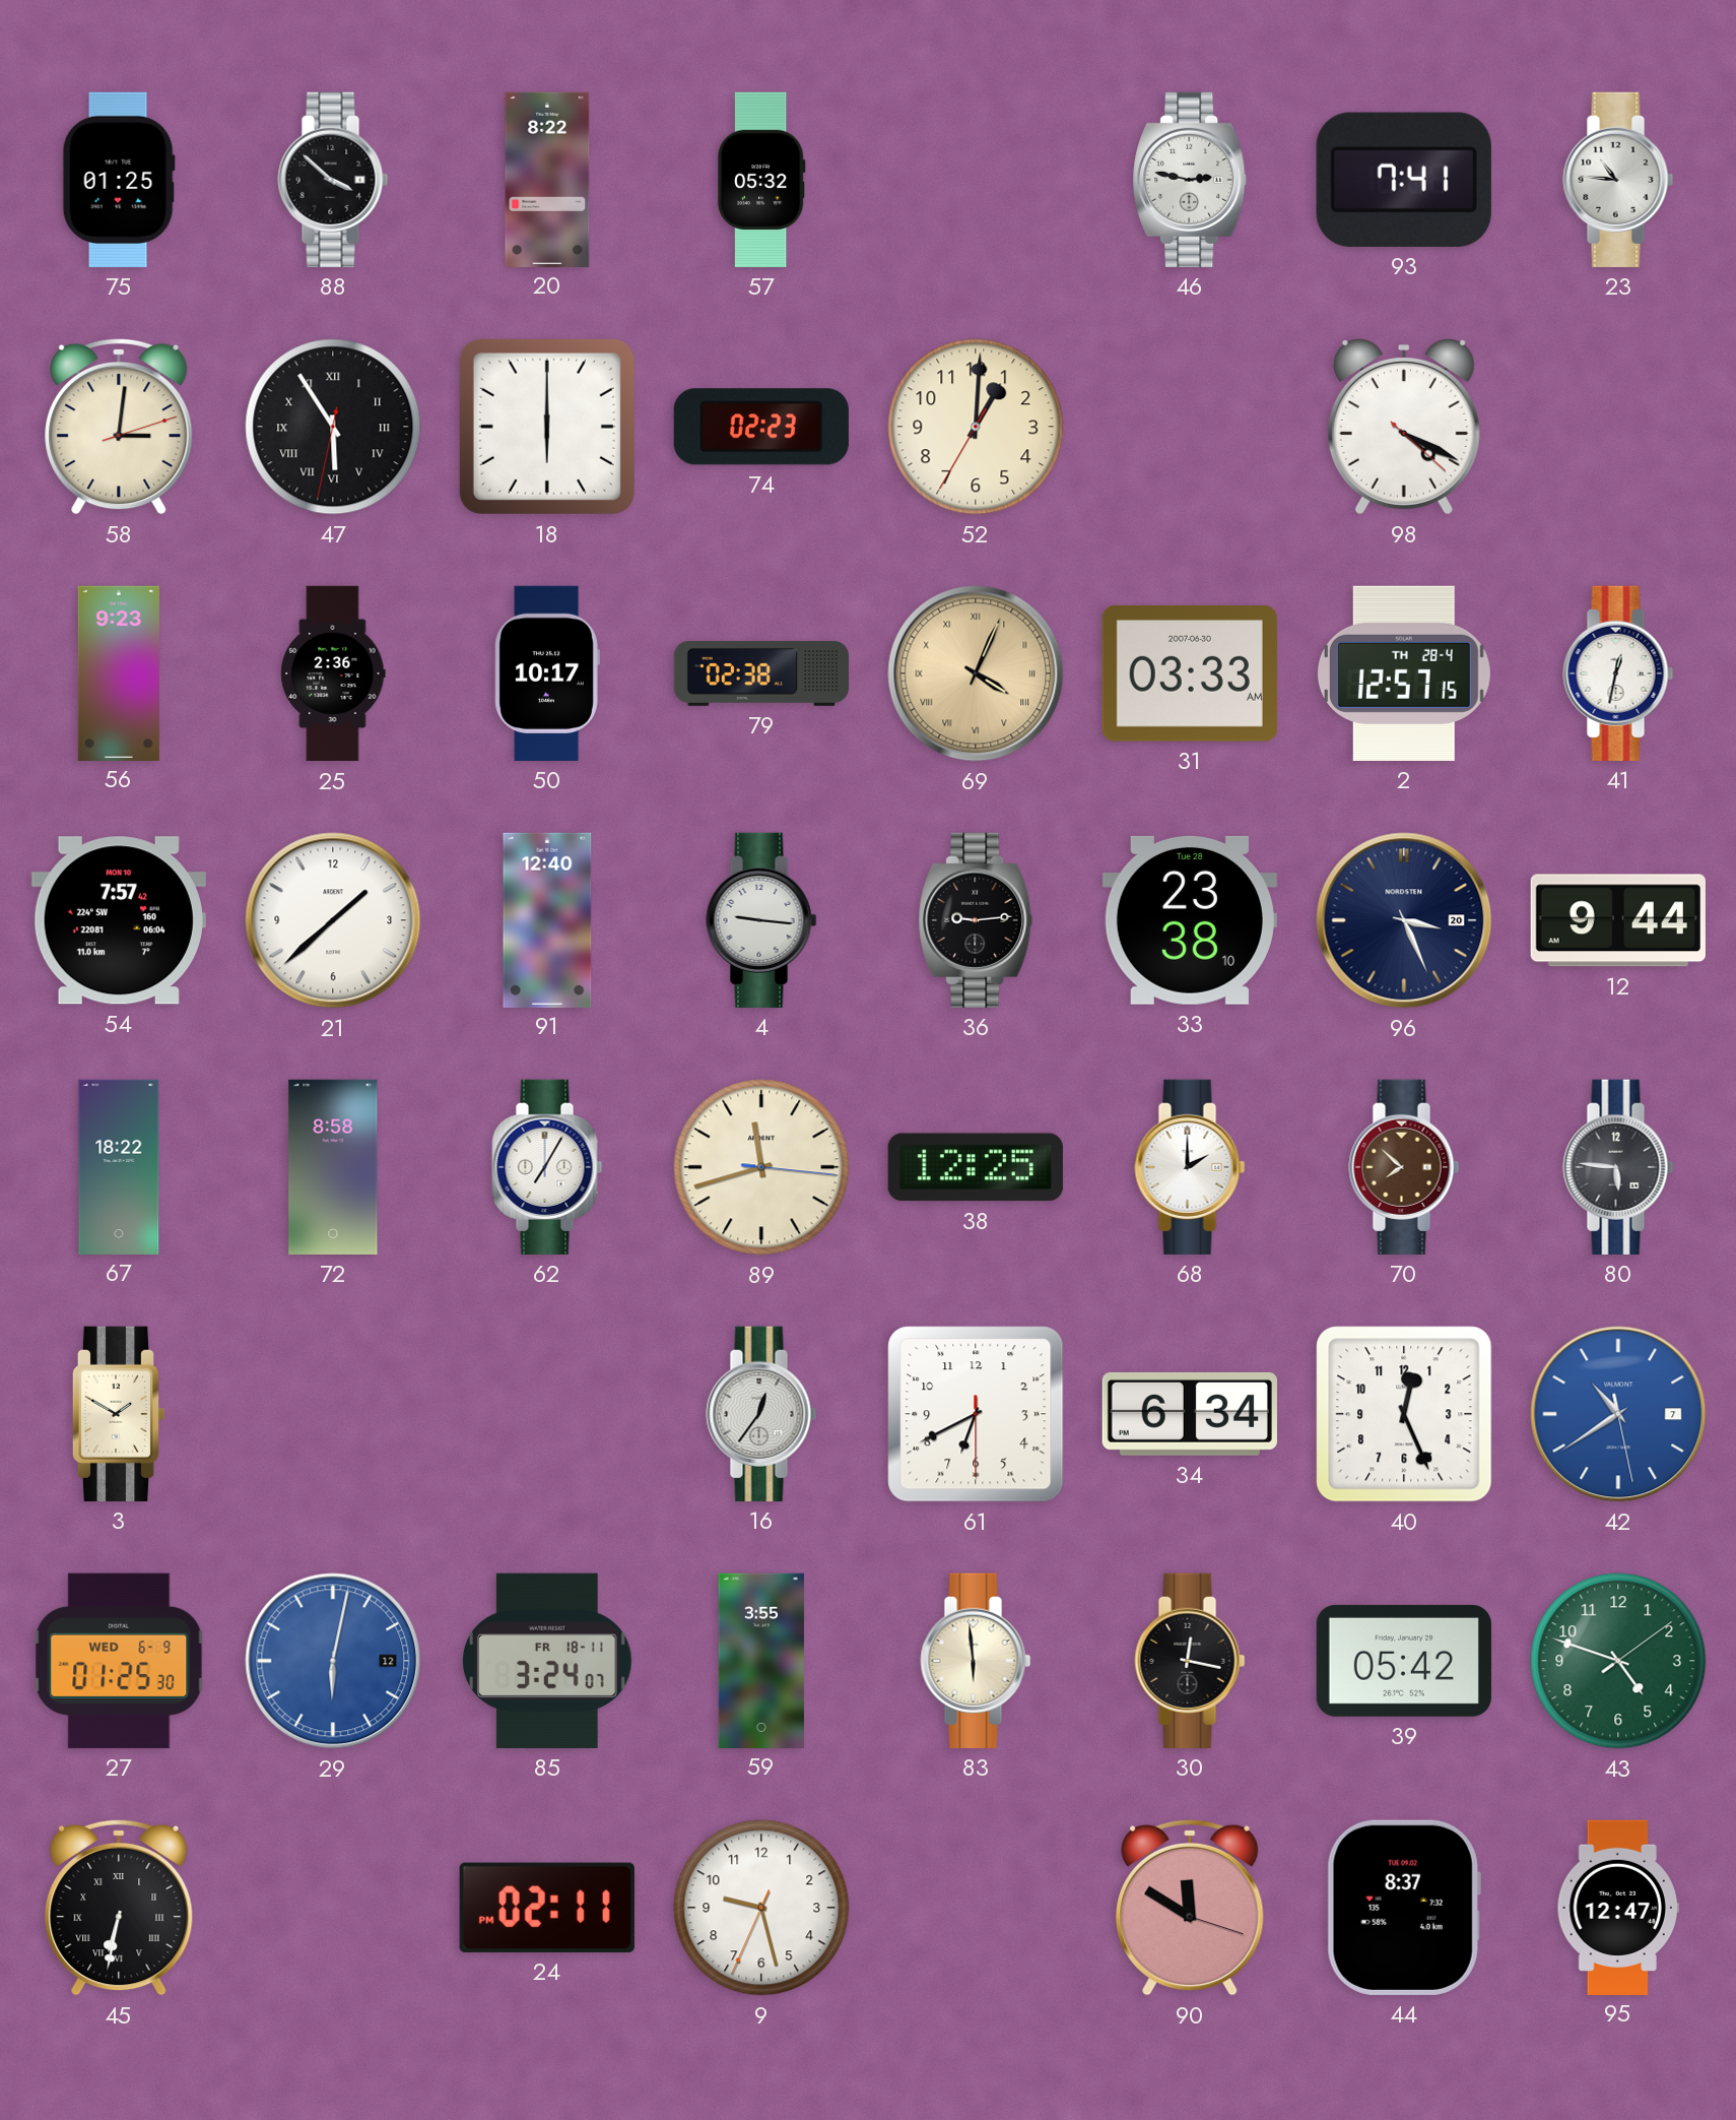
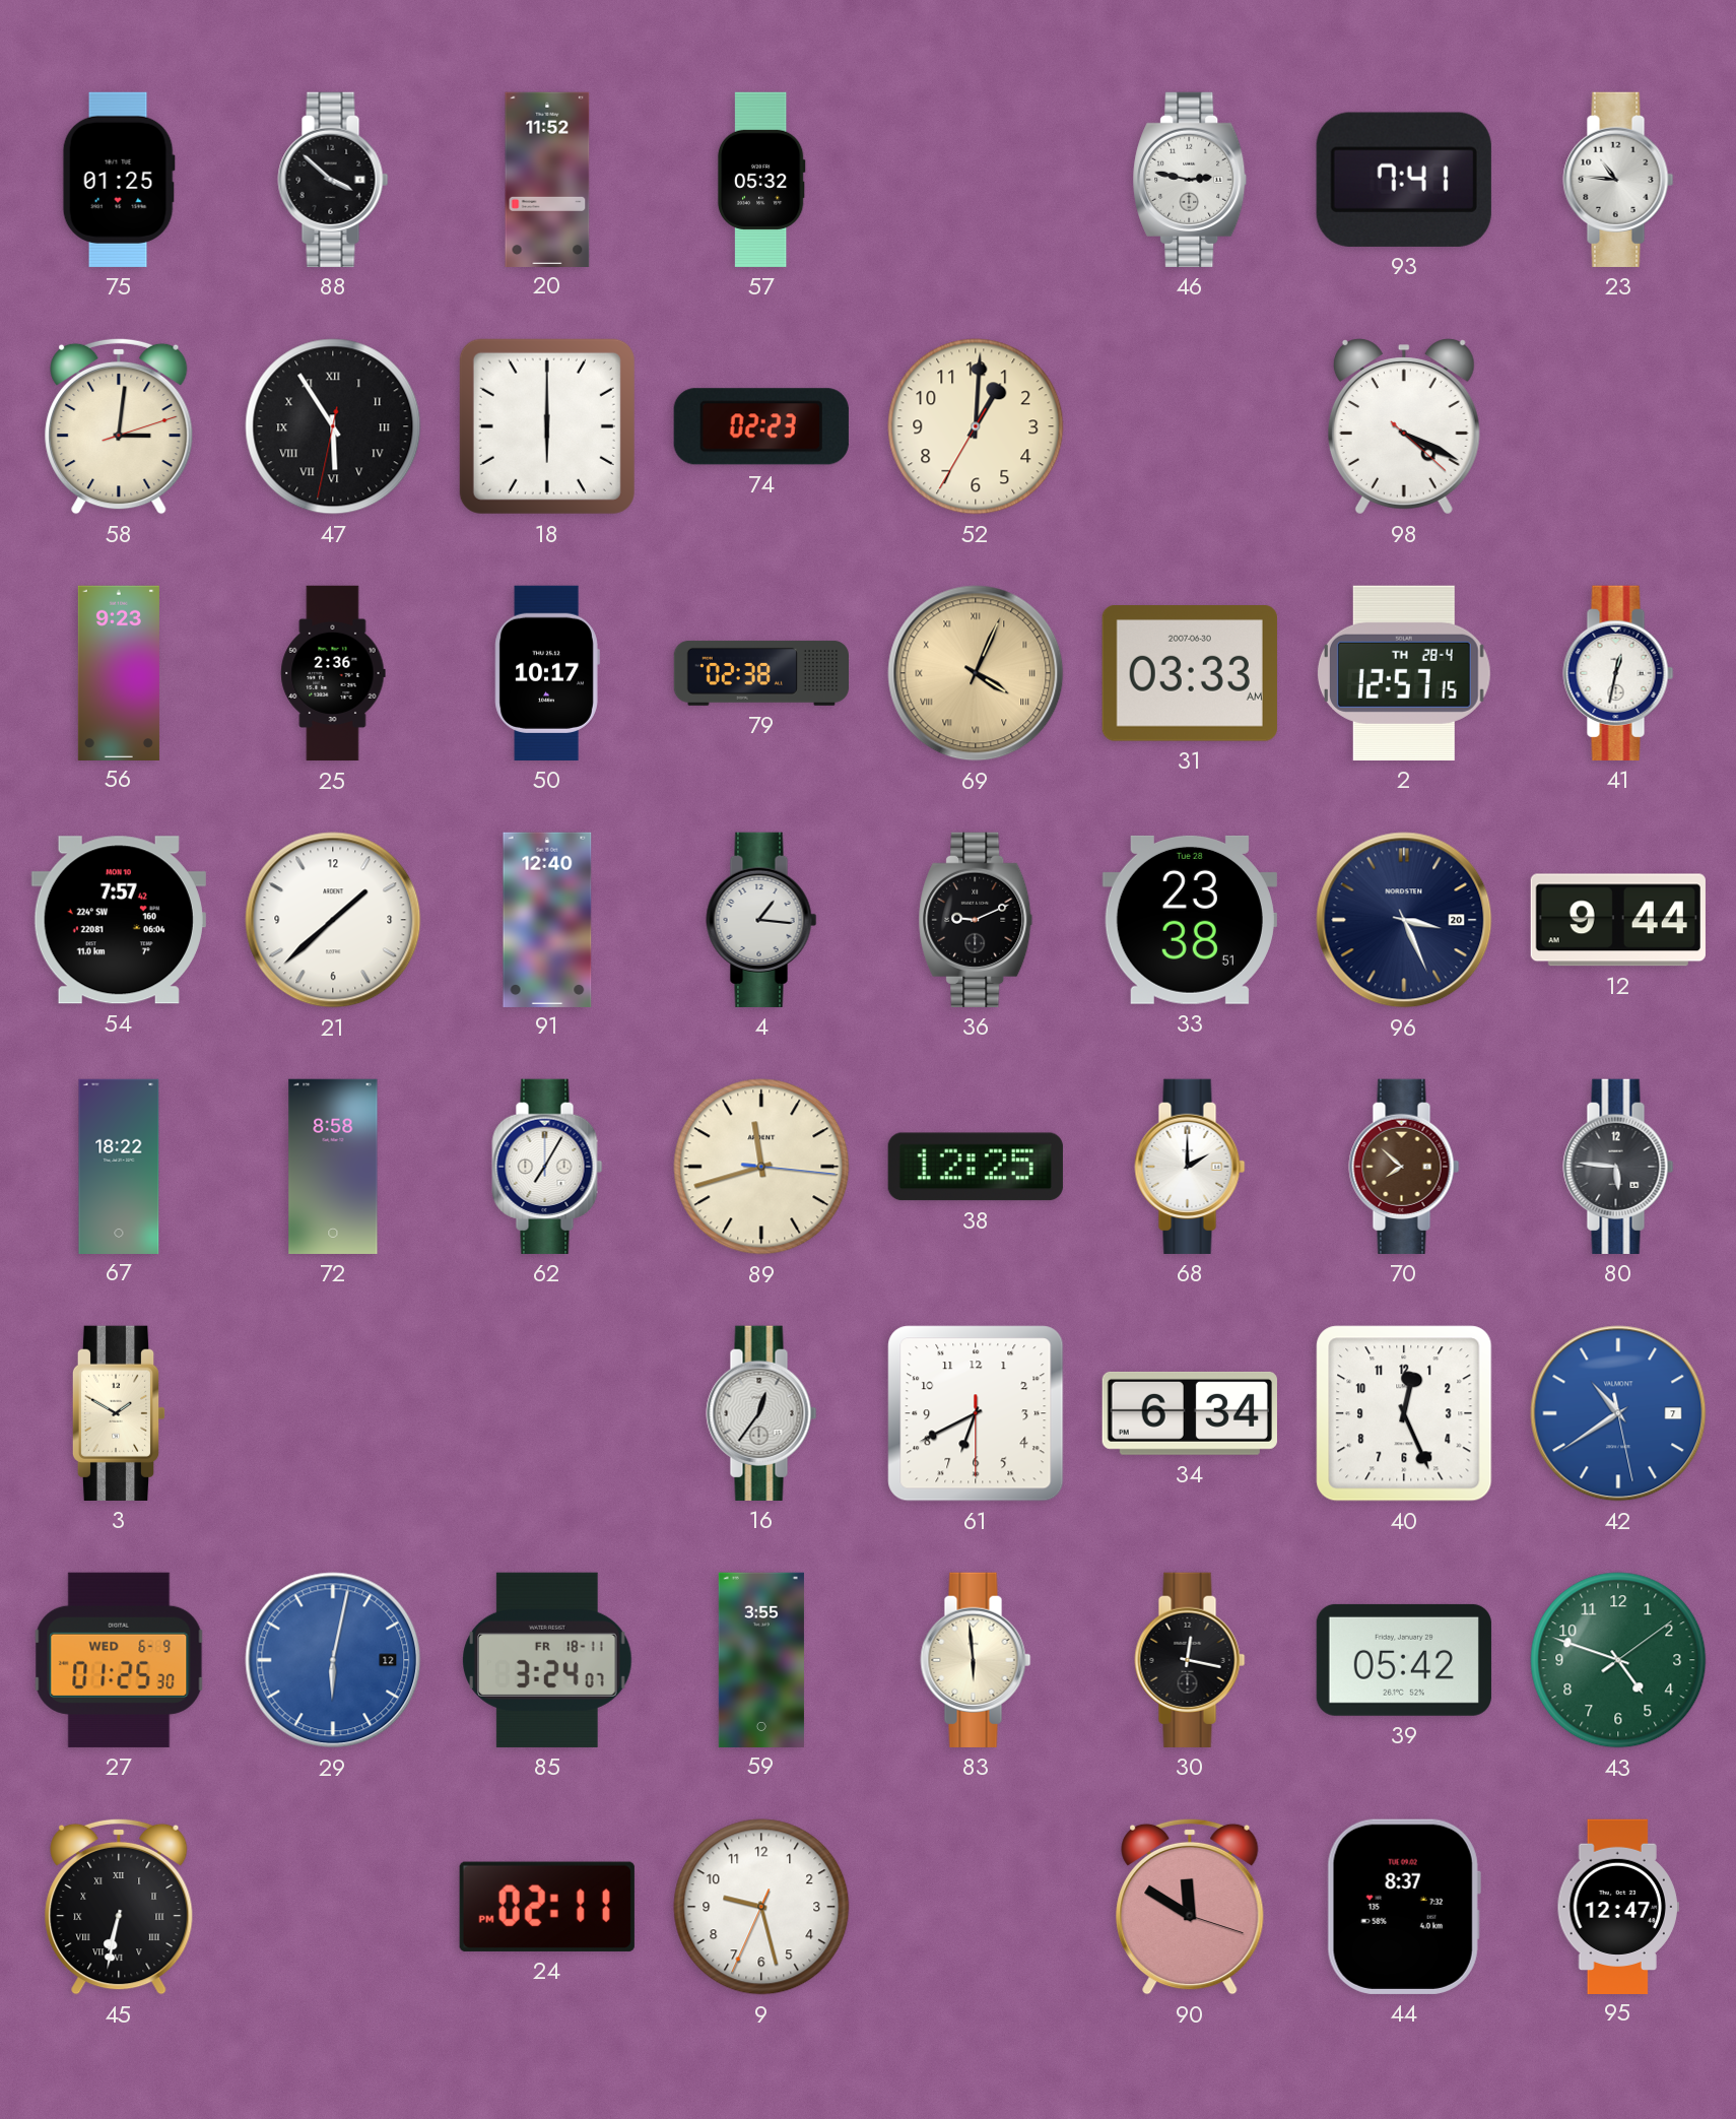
20: 8:22 -> 11:52
4: 9:16 -> 1:16
36: 9:14 -> 9:11
33: 23:38:10 -> 23:38:51
